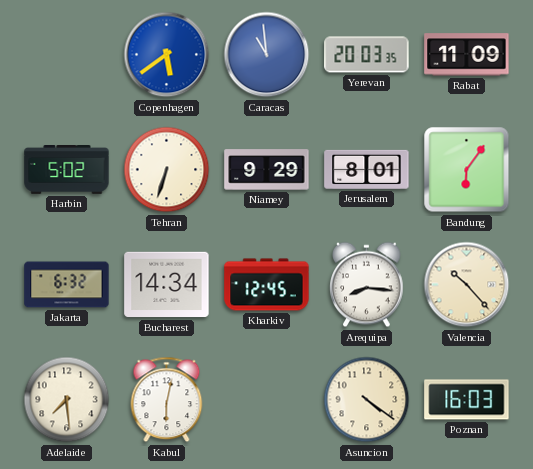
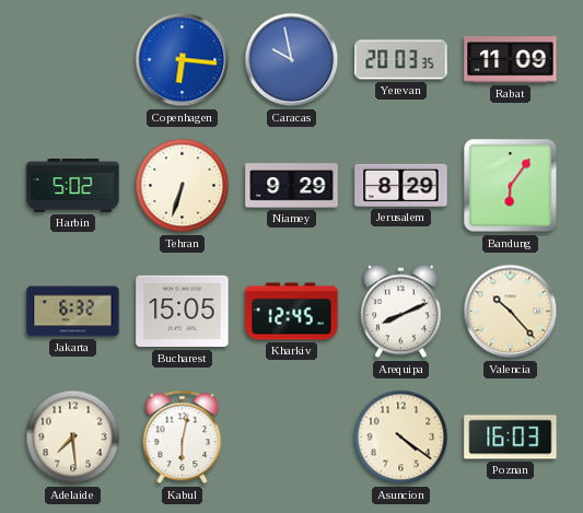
Copenhagen: 5:39 -> 6:16
Caracas: 10:59 -> 9:58
Jerusalem: 8:01 -> 8:29
Bucharest: 14:34 -> 15:05
Arequipa: 8:16 -> 8:11
